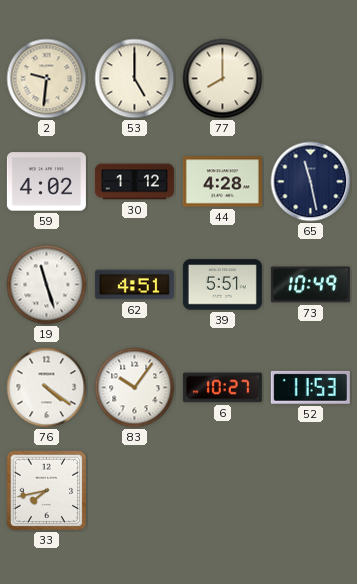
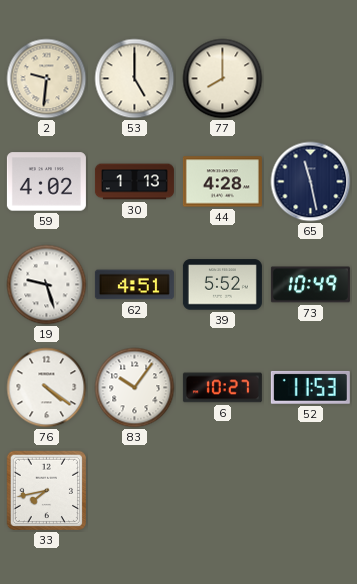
30: 1:12 -> 1:13
19: 11:27 -> 9:27
39: 5:51 -> 5:52
